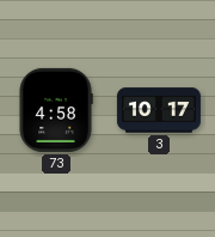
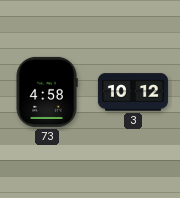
3: 10:17 -> 10:12
